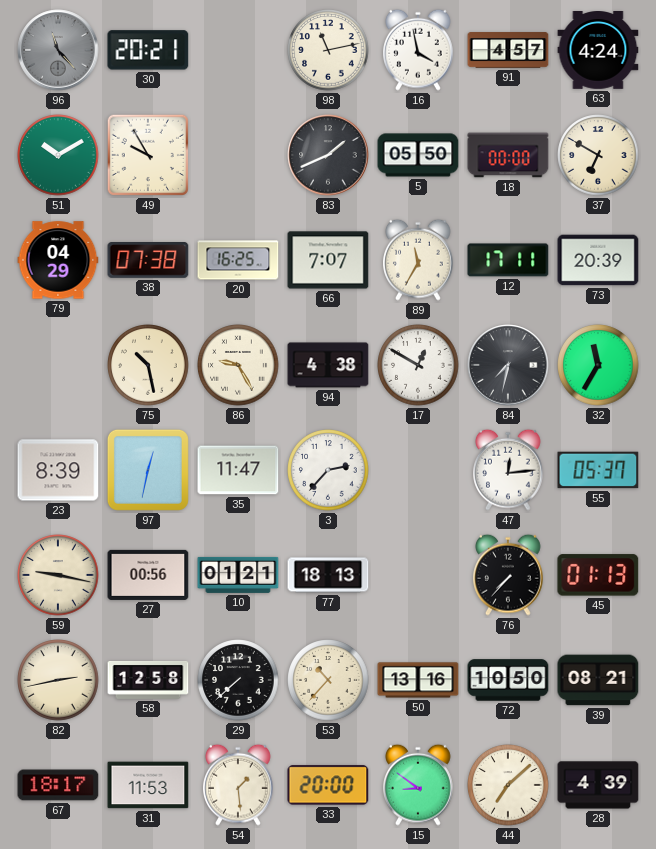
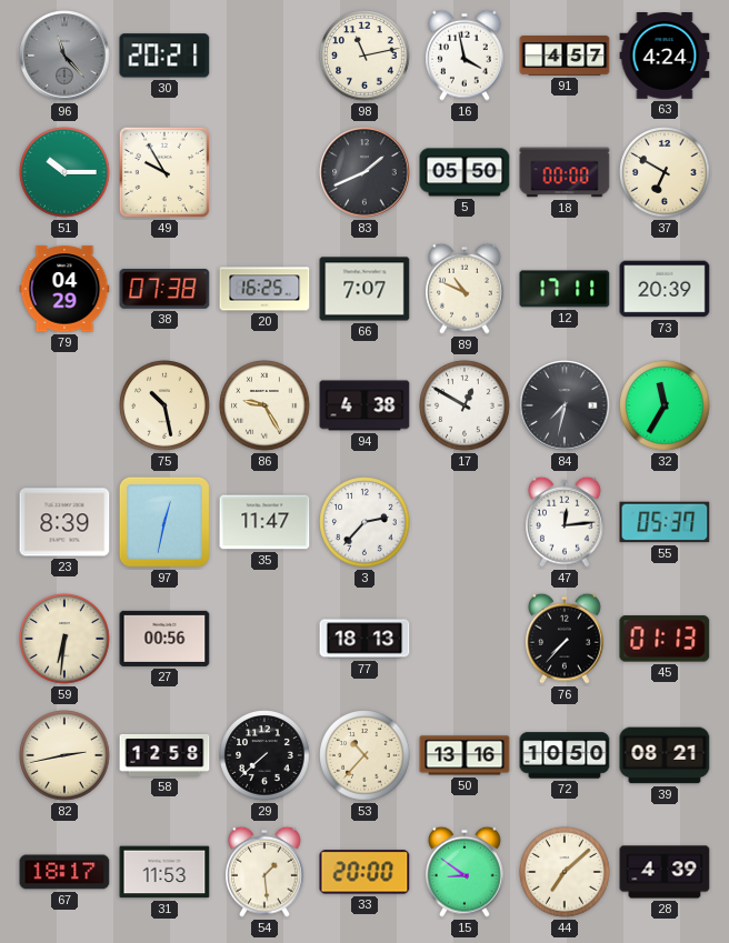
51: 10:10 -> 10:15
89: 11:35 -> 10:49
59: 9:17 -> 6:31
10: 01:21 -> none
